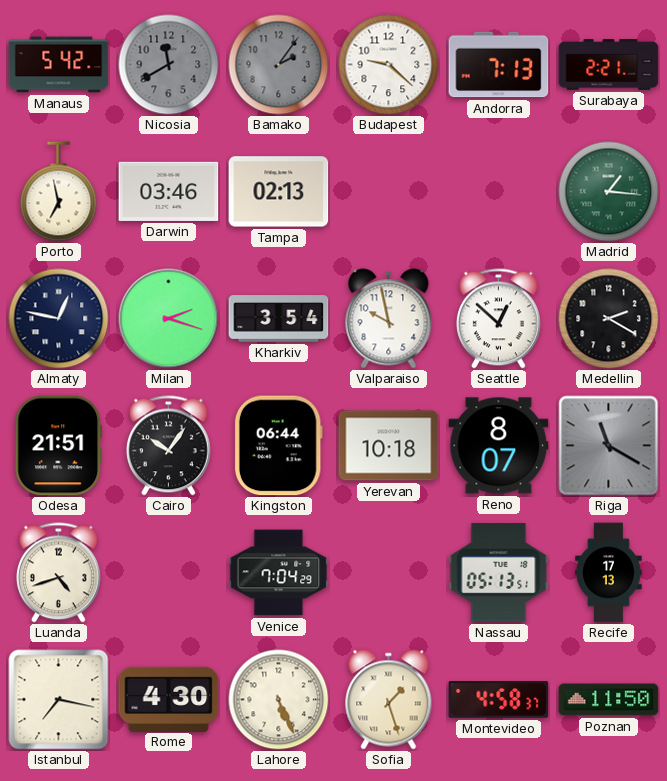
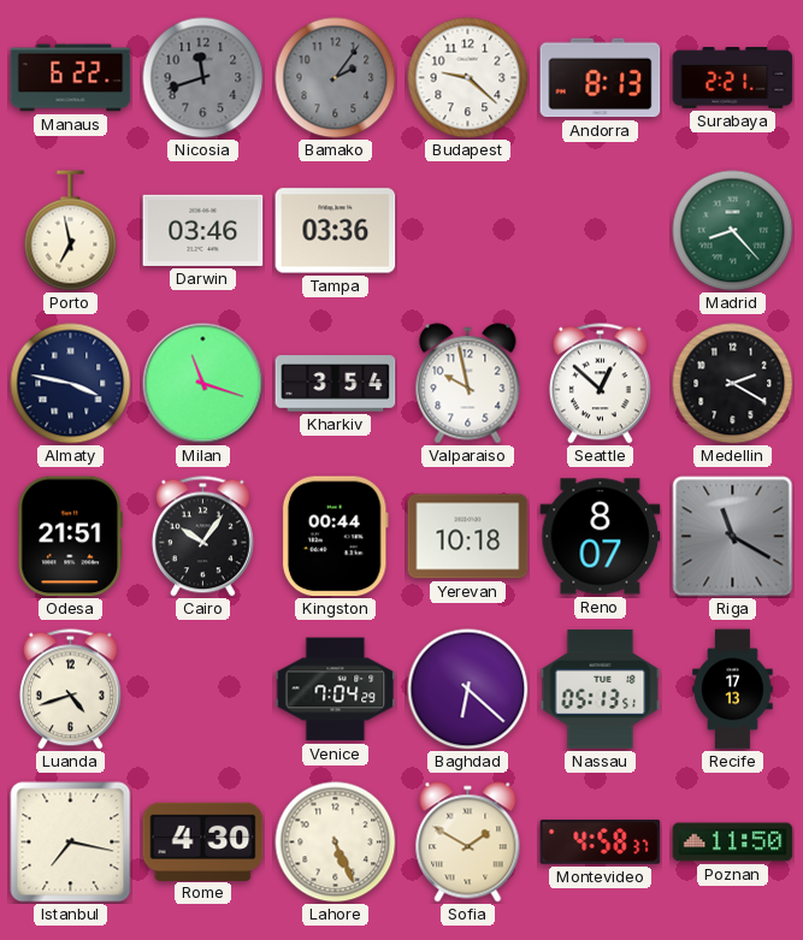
Manaus: 5:42 -> 6:22
Nicosia: 11:40 -> 11:42
Andorra: 7:13 -> 8:13
Tampa: 02:13 -> 03:36
Madrid: 1:16 -> 8:23
Almaty: 12:47 -> 3:47
Milan: 2:18 -> 11:18
Kingston: 06:44 -> 00:44
Baghdad: none -> 6:22
Sofia: 1:27 -> 1:50
